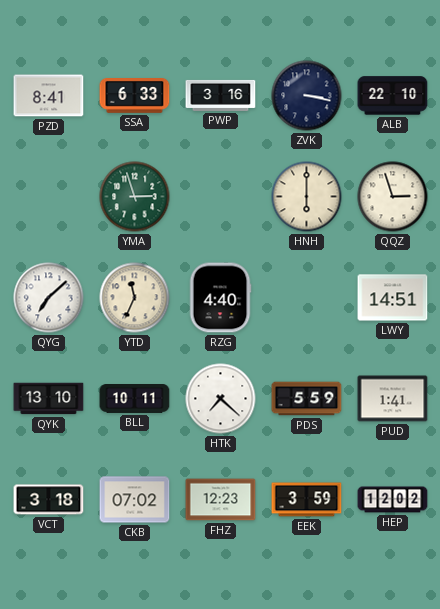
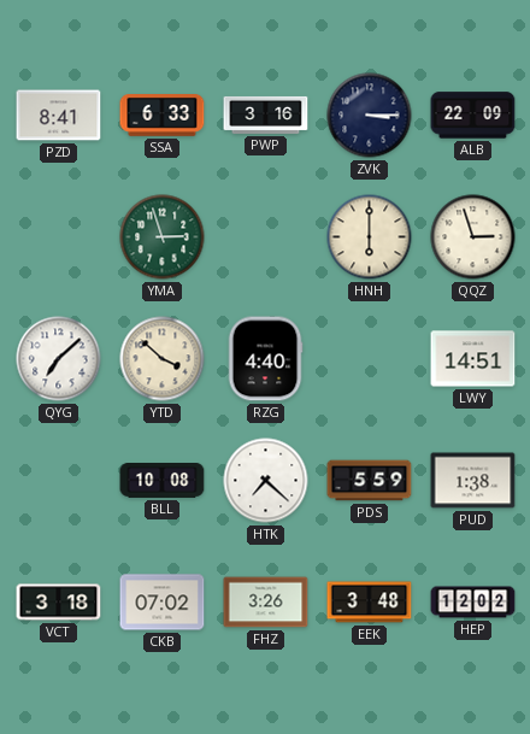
ZVK: 3:17 -> 3:15
ALB: 22:10 -> 22:09
YTD: 11:34 -> 3:52
QYK: 13:10 -> none
BLL: 10:11 -> 10:08
PUD: 1:41 -> 1:38
FHZ: 12:23 -> 3:26
EEK: 3:59 -> 3:48
